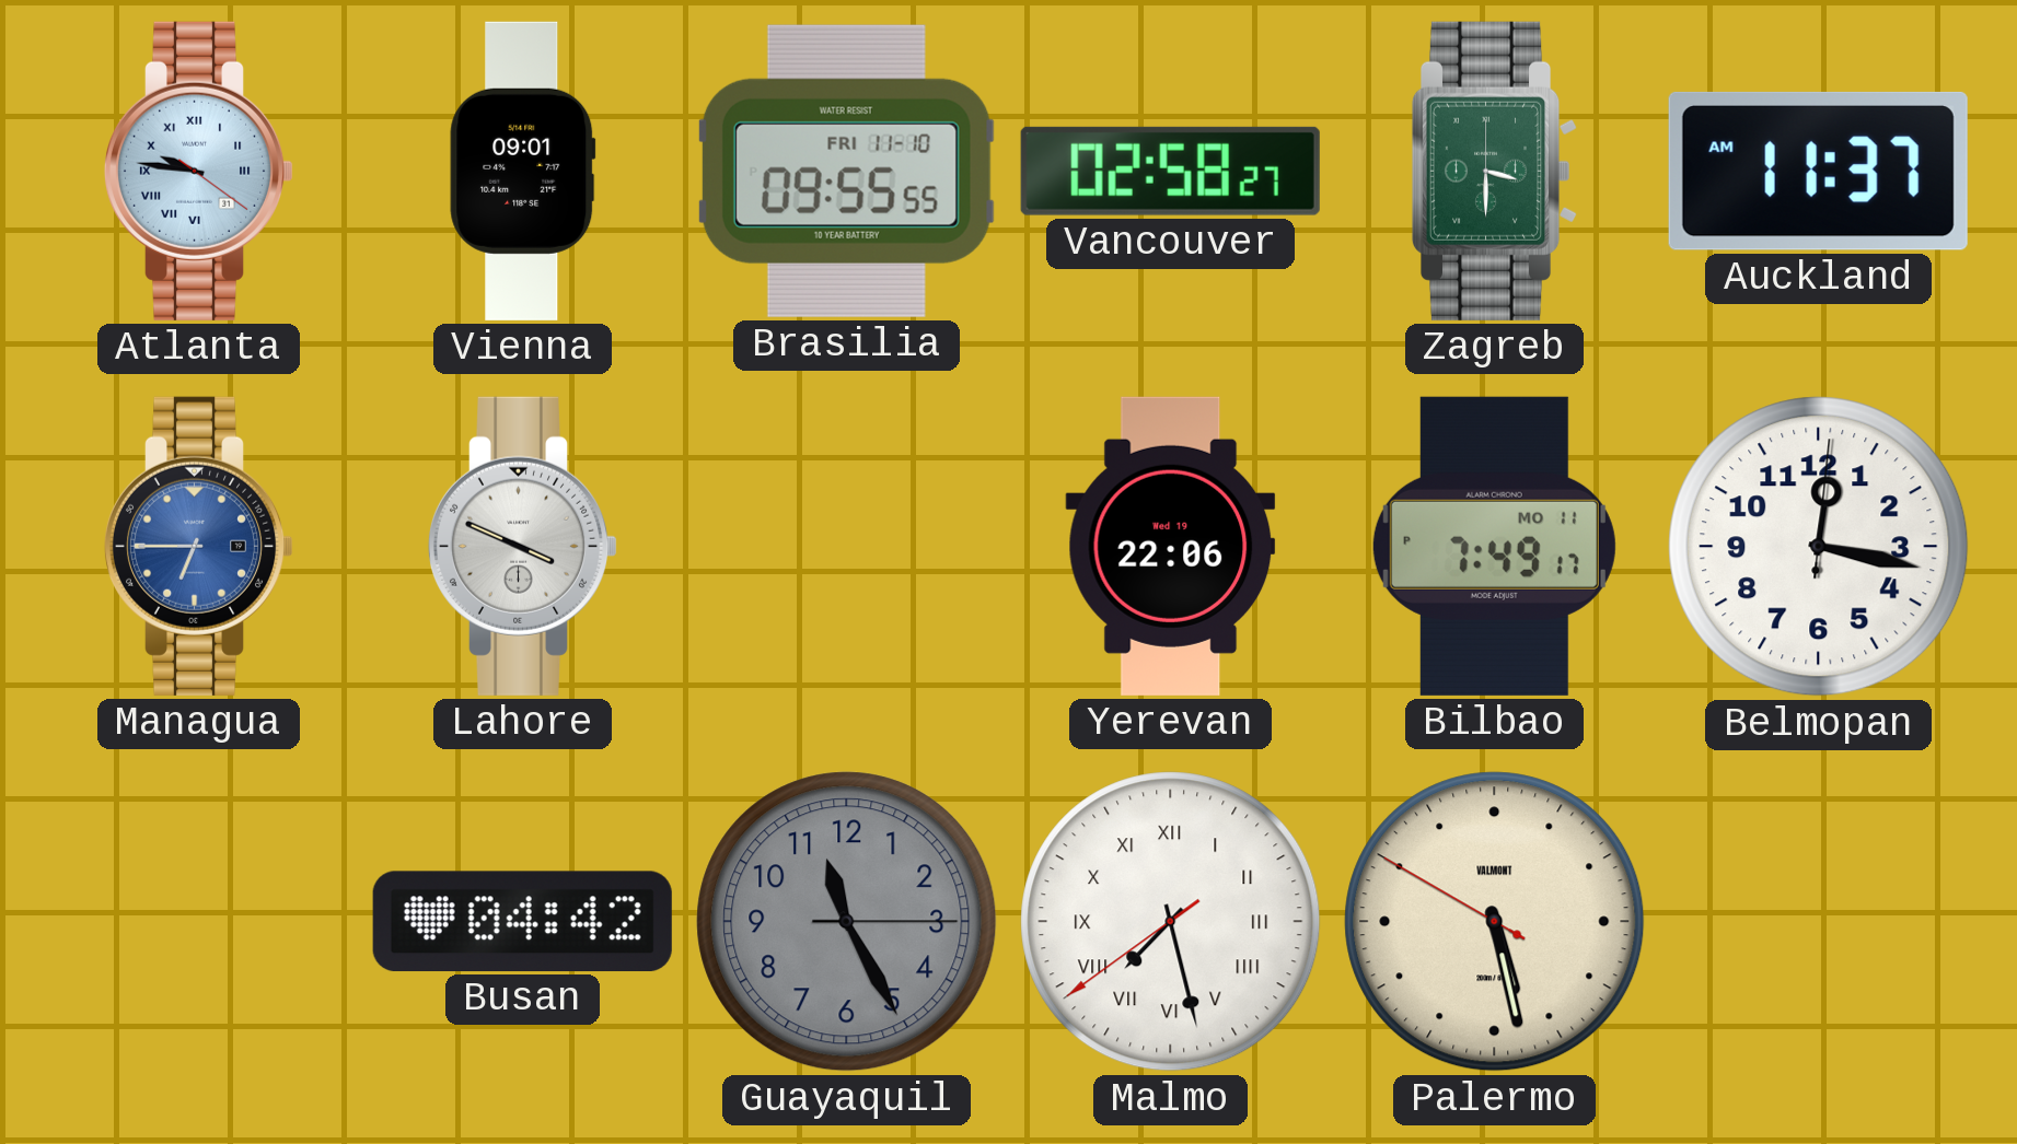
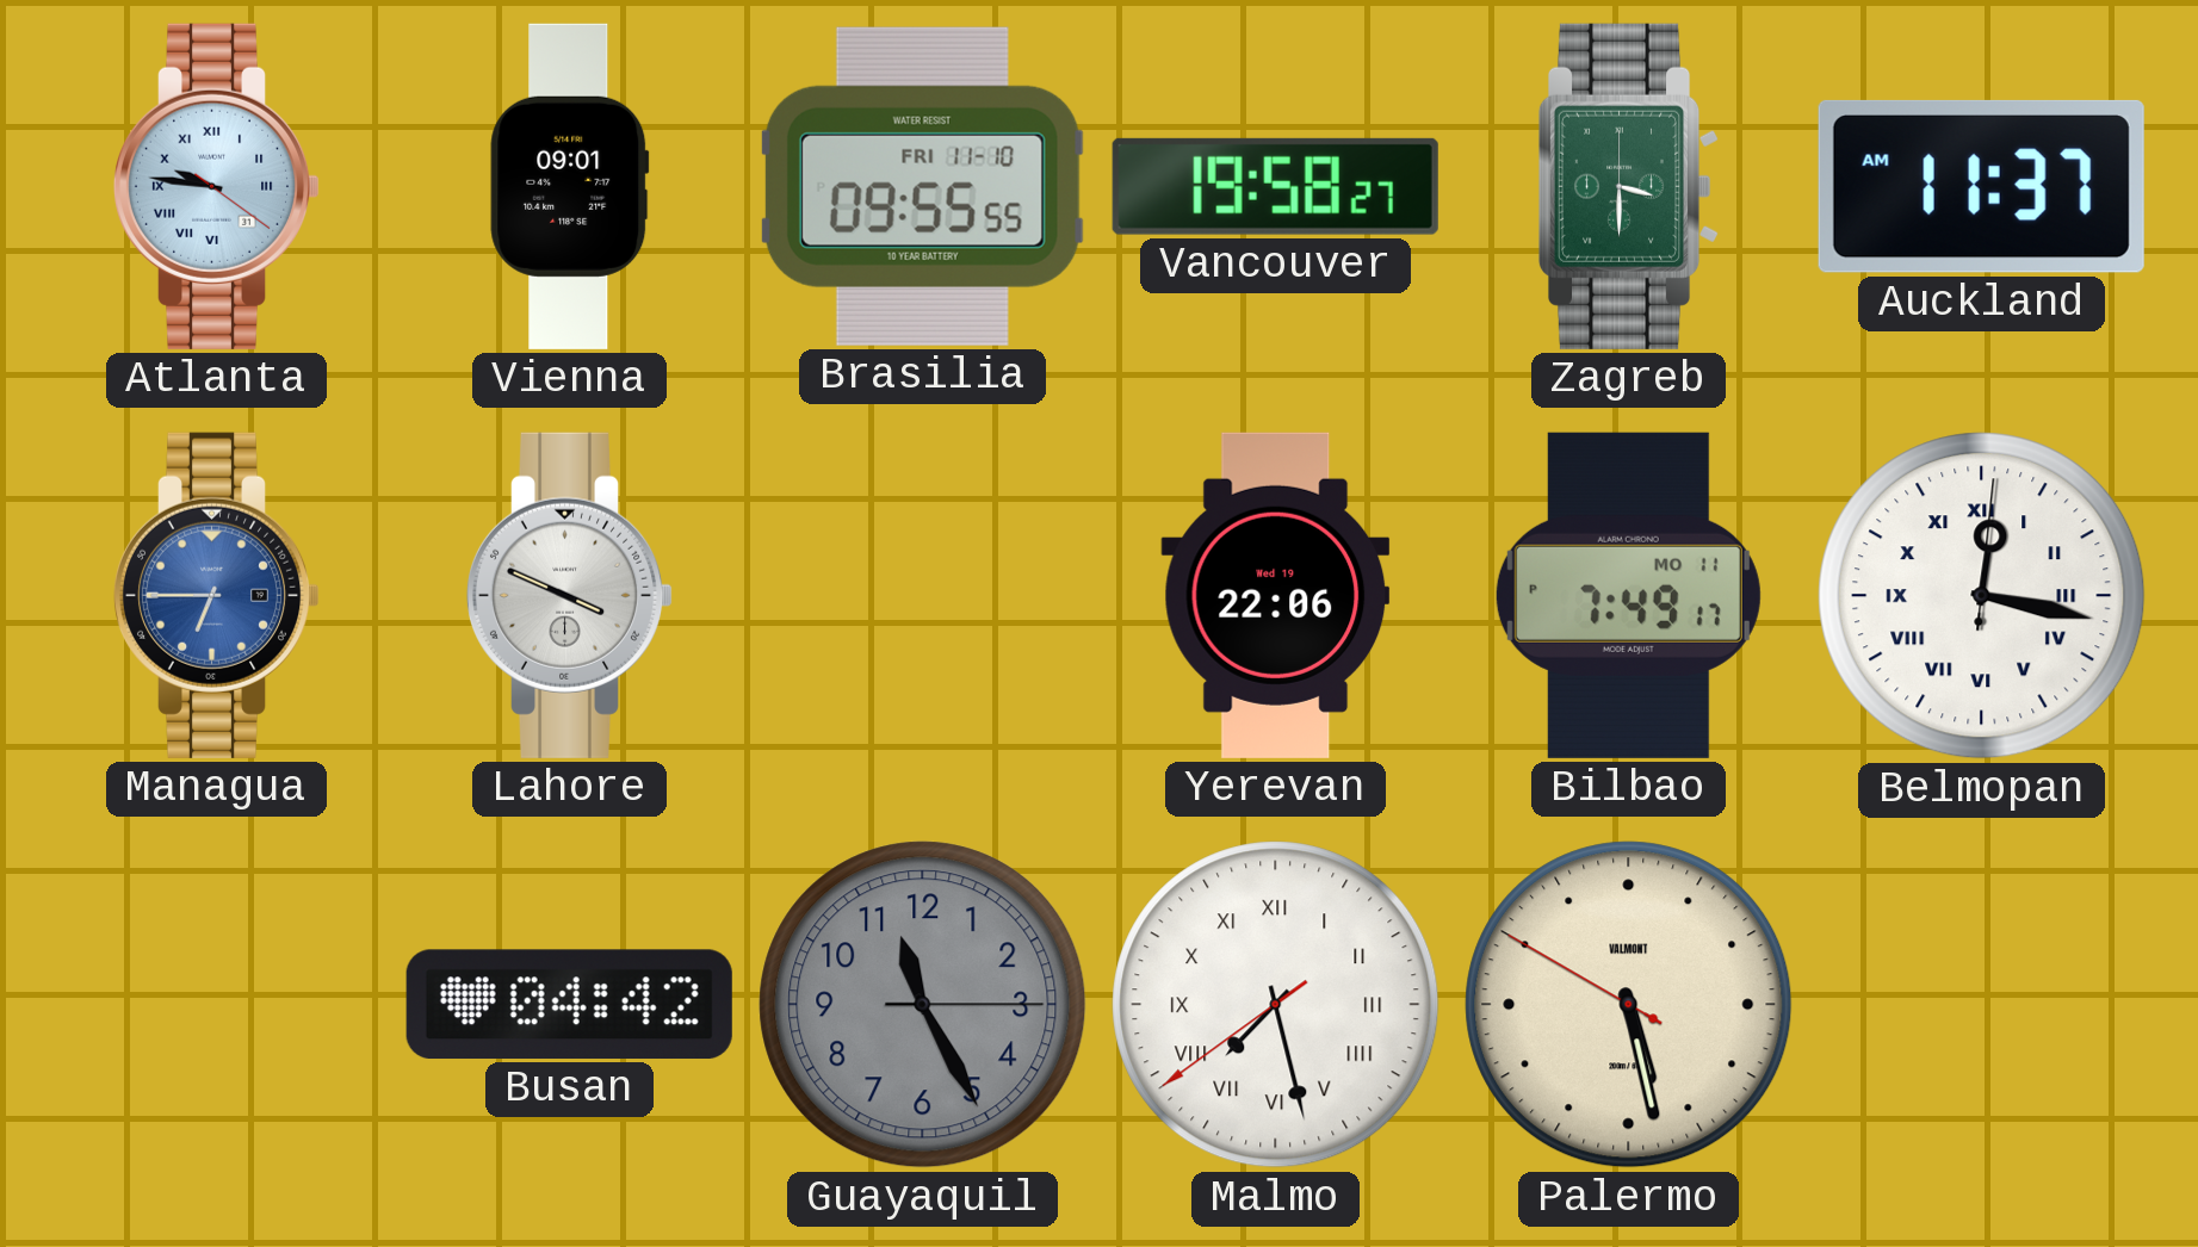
Vancouver: 02:58 -> 19:58
Belmopan numerals: Arabic -> Roman
